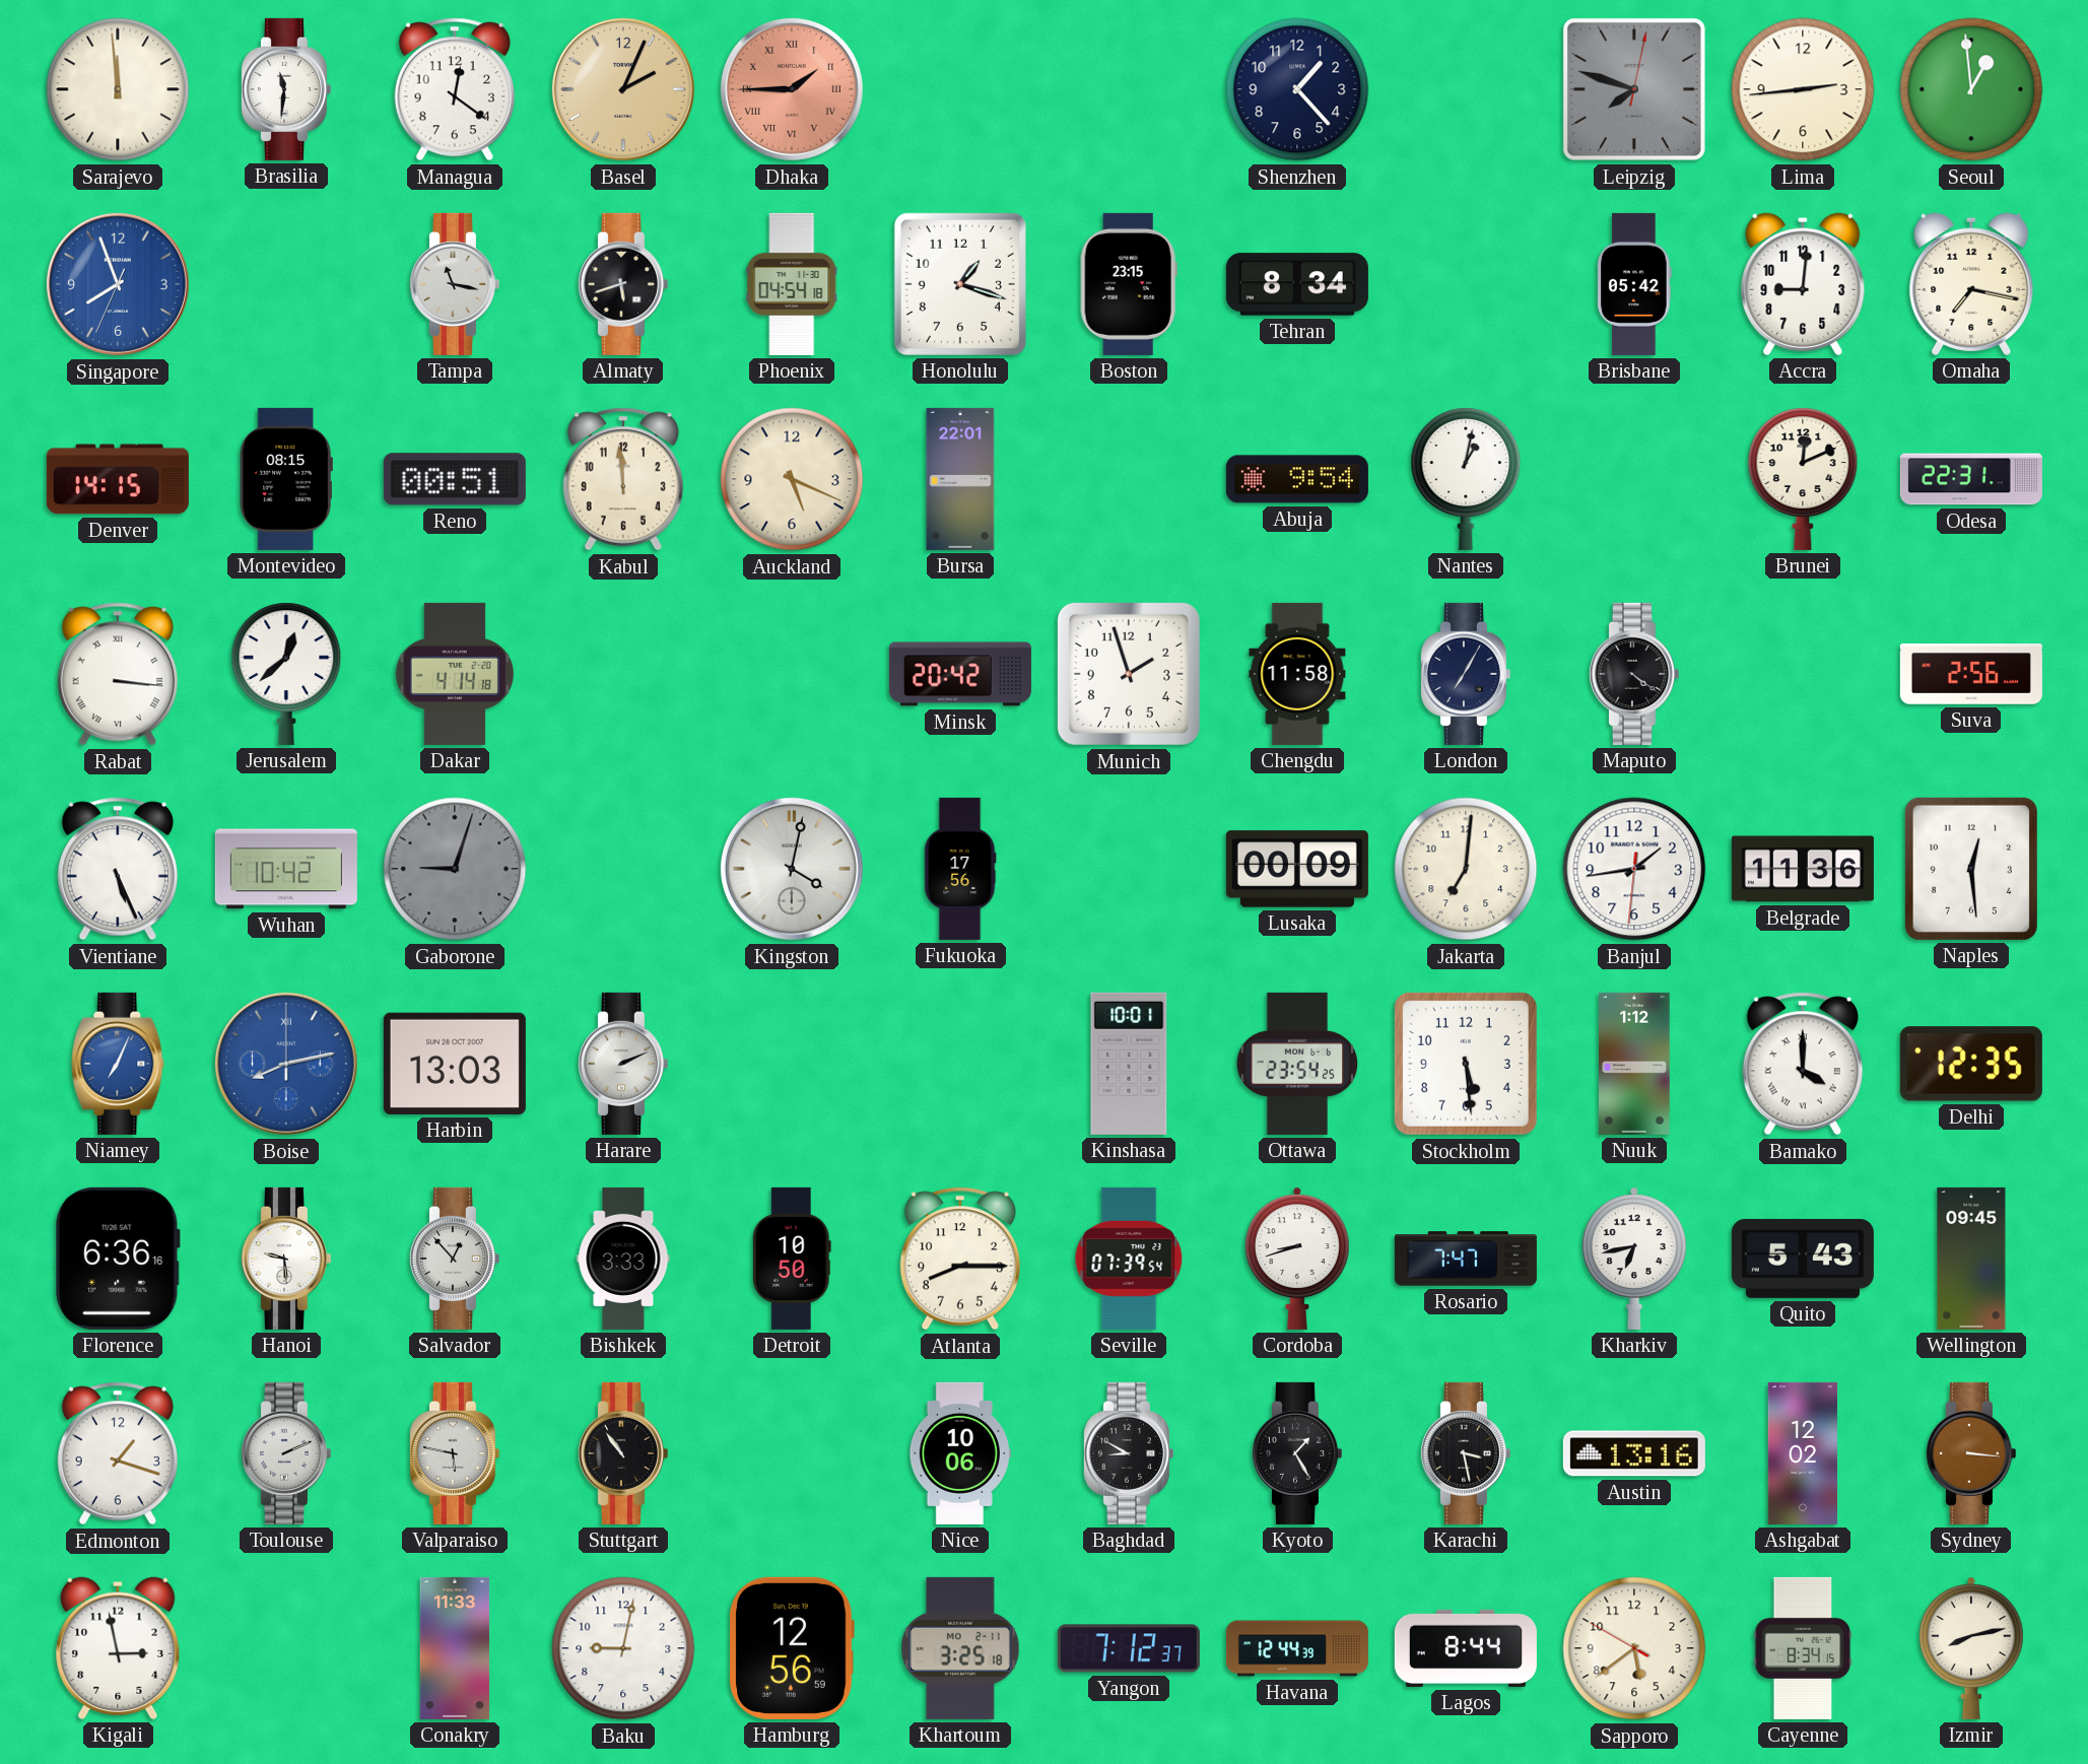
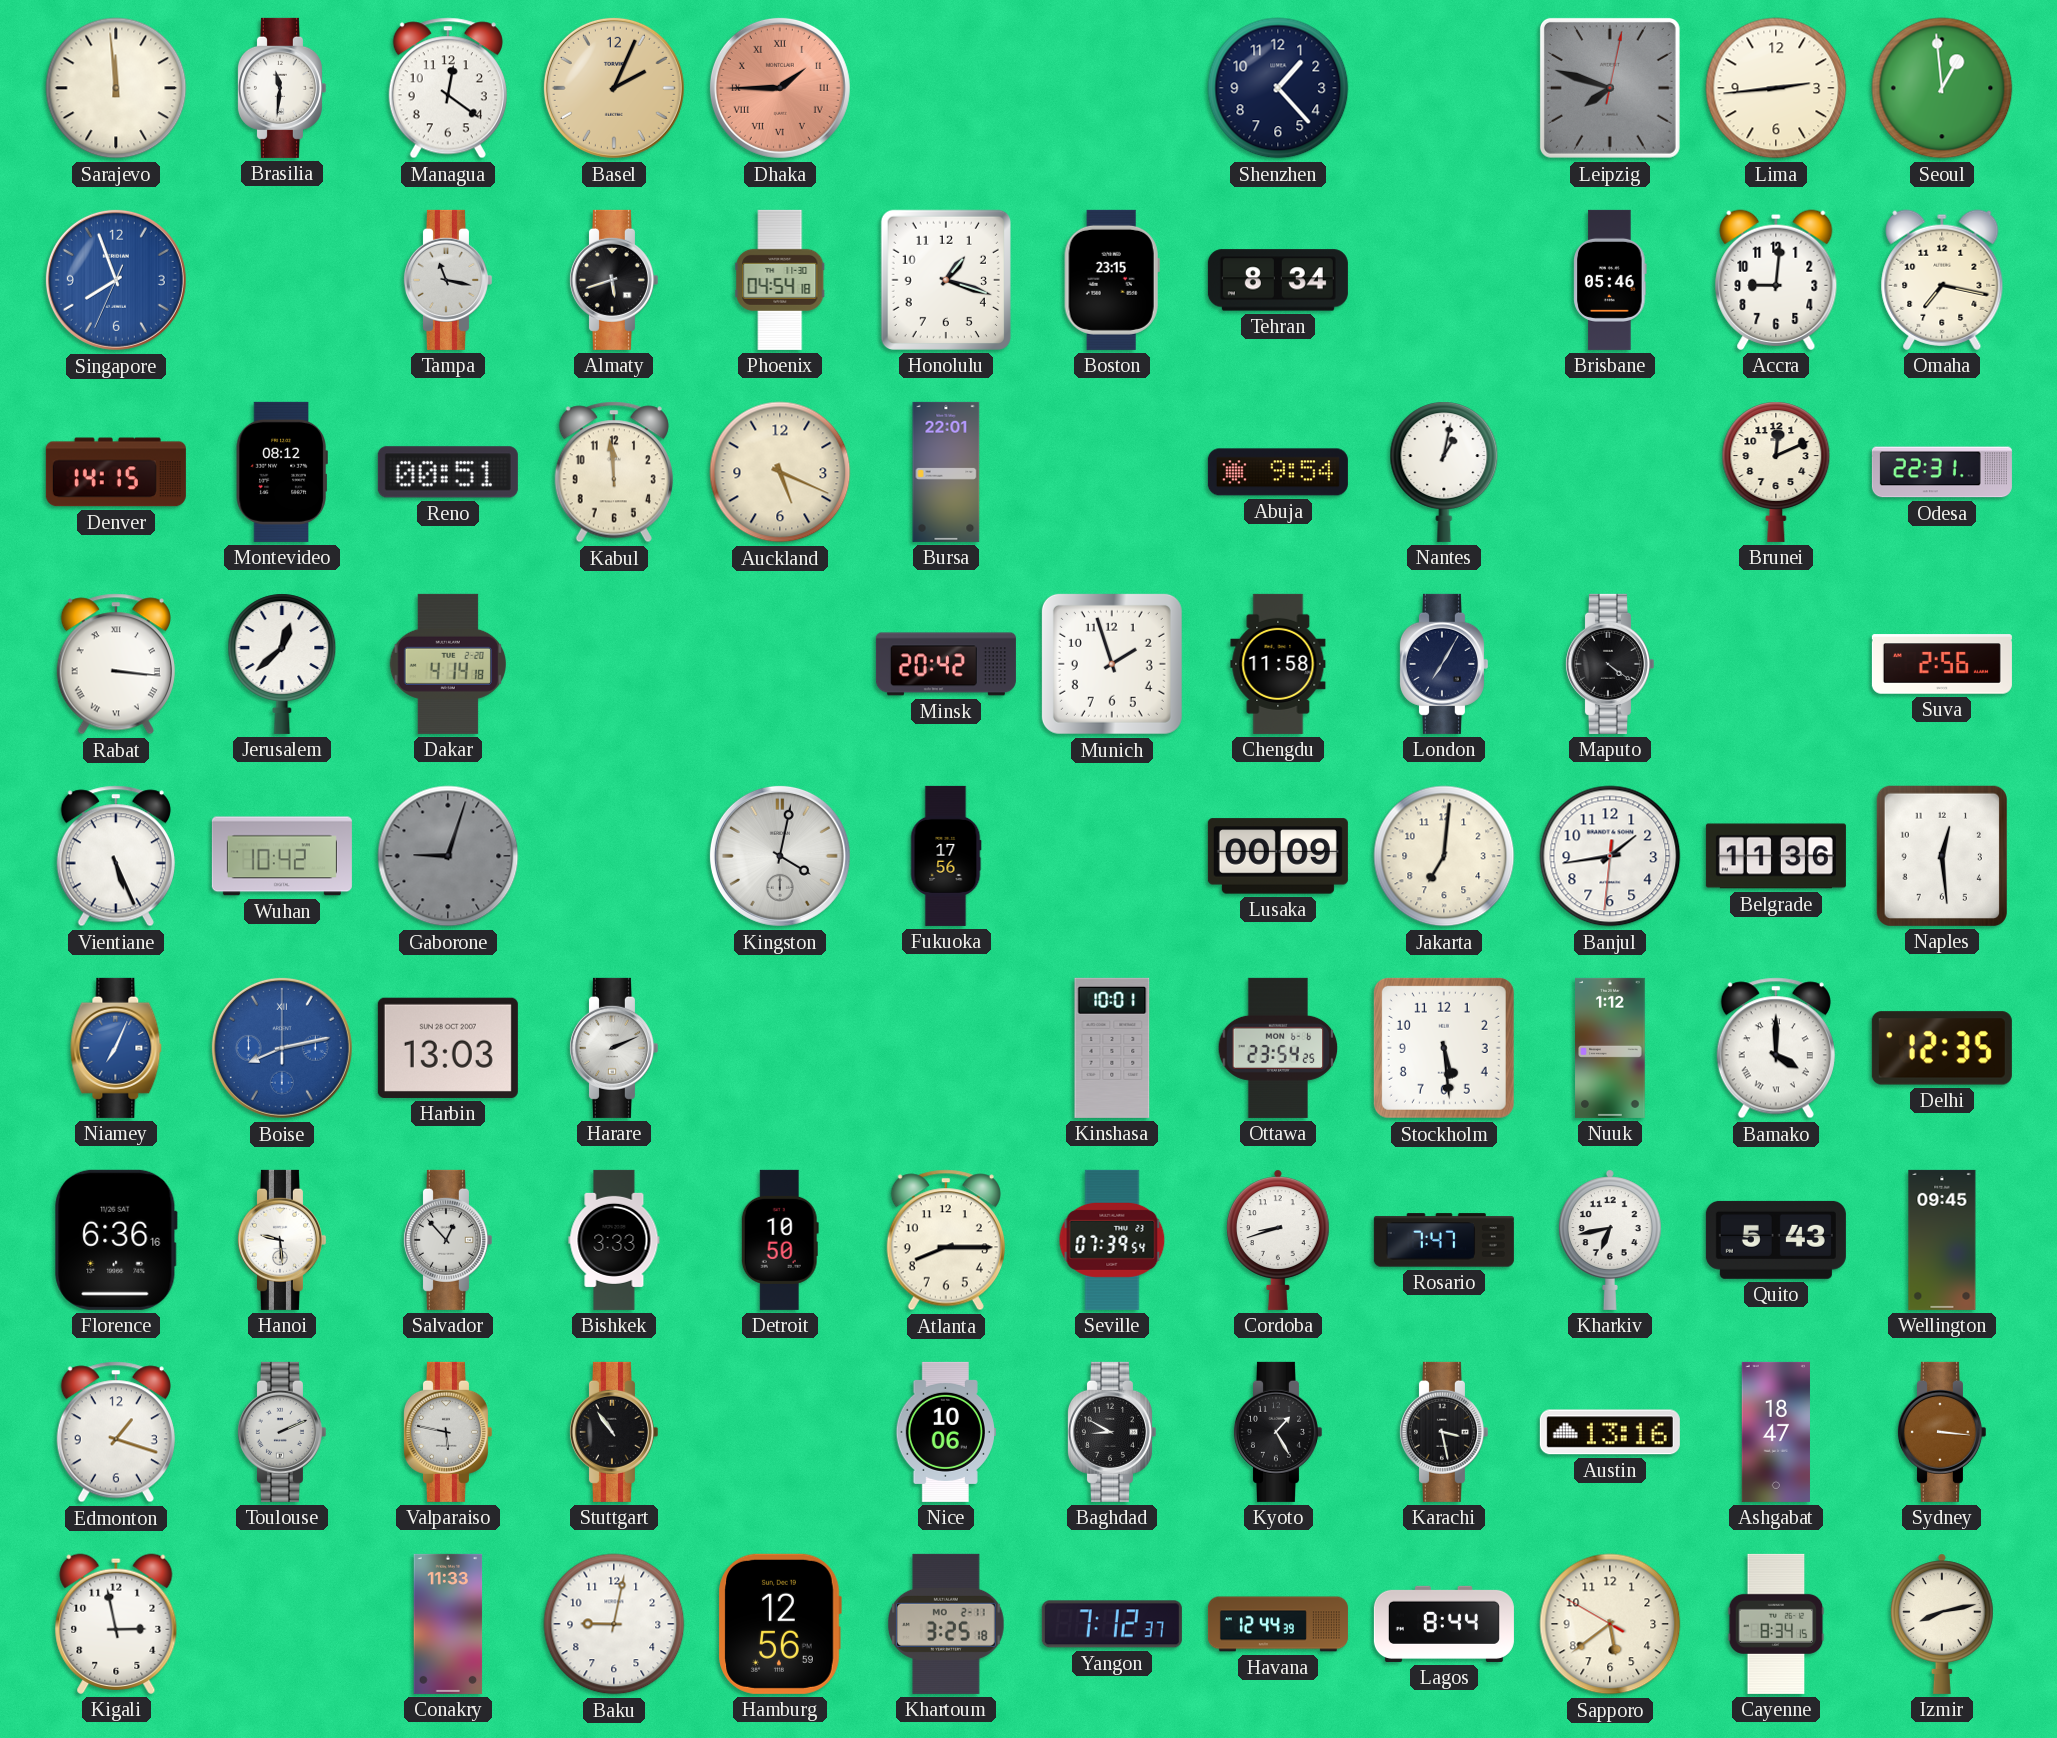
Brisbane: 05:42 -> 05:46
Montevideo: 08:15 -> 08:12
Ashgabat: 12:02 -> 18:47
